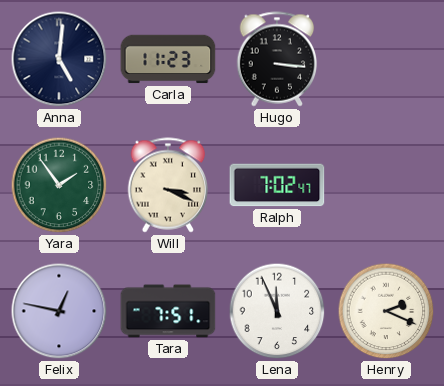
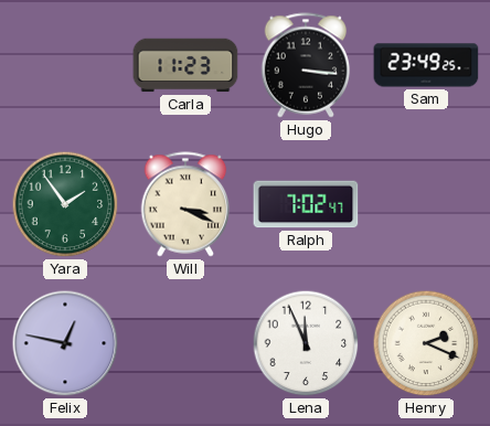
Anna: 5:01 -> none
Sam: none -> 23:49
Tara: 7:51 -> none
